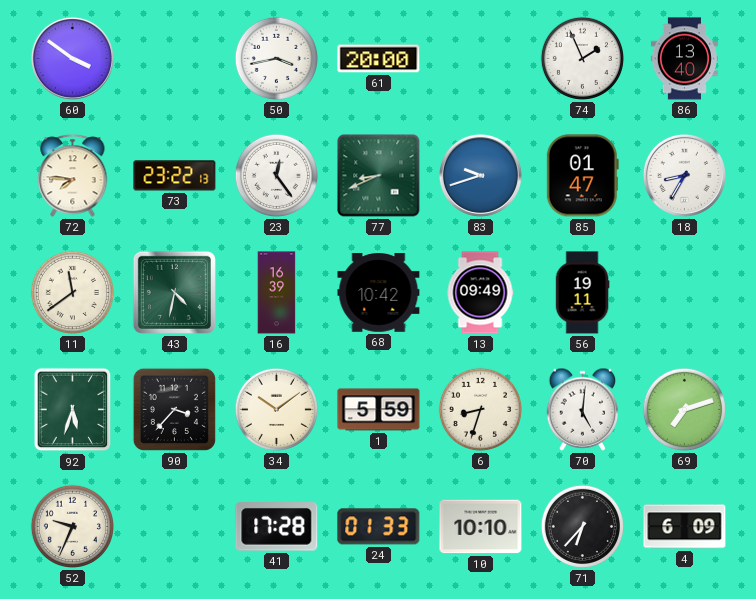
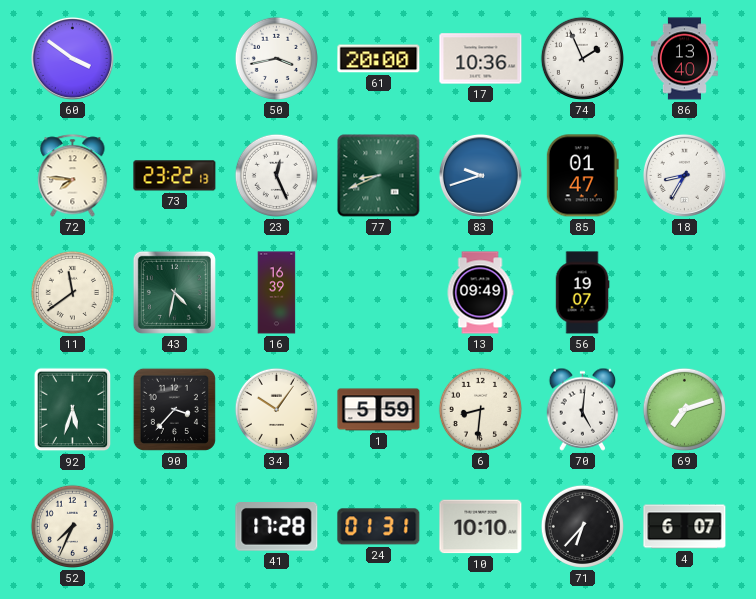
17: none -> 10:36
23: 12:24 -> 12:26
68: 10:42 -> none
56: 19:11 -> 19:07
34: 10:09 -> 10:06
6: 8:33 -> 8:31
52: 9:34 -> 7:34
24: 01:33 -> 01:31
4: 6:09 -> 6:07
